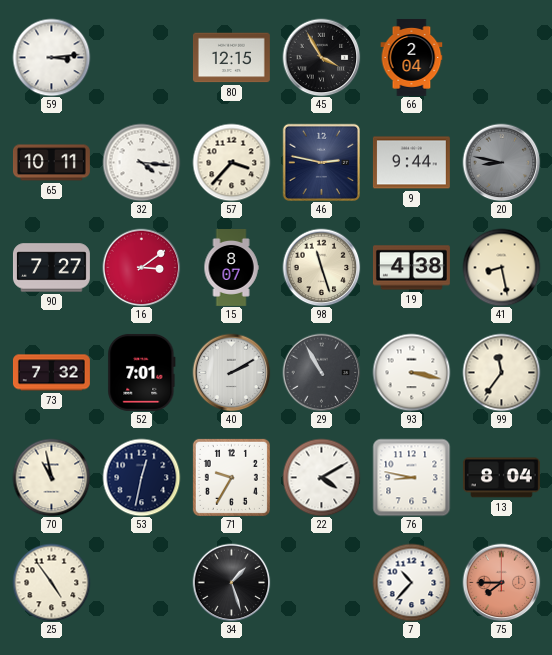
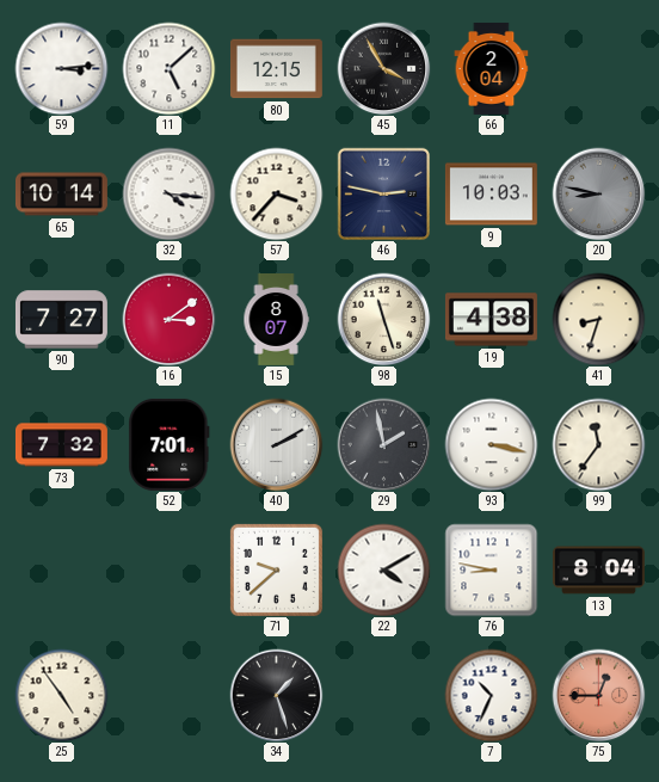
11: none -> 5:08
65: 10:11 -> 10:14
9: 9:44 -> 10:03
41: 8:28 -> 8:33
29: 10:55 -> 1:58
70: 10:58 -> none
53: 12:32 -> none
71: 9:35 -> 9:38
7: 10:37 -> 10:34
75: 7:45 -> 12:45
